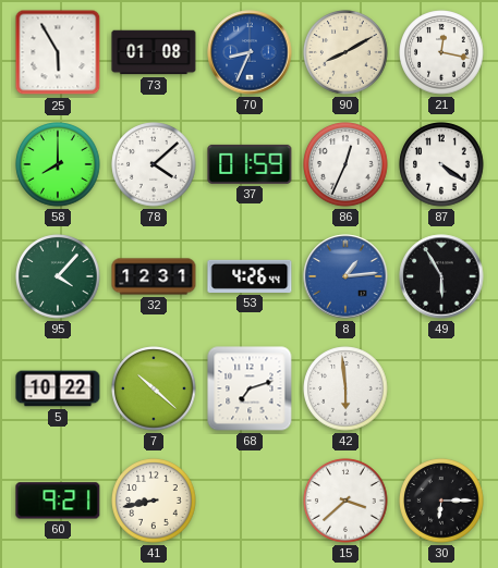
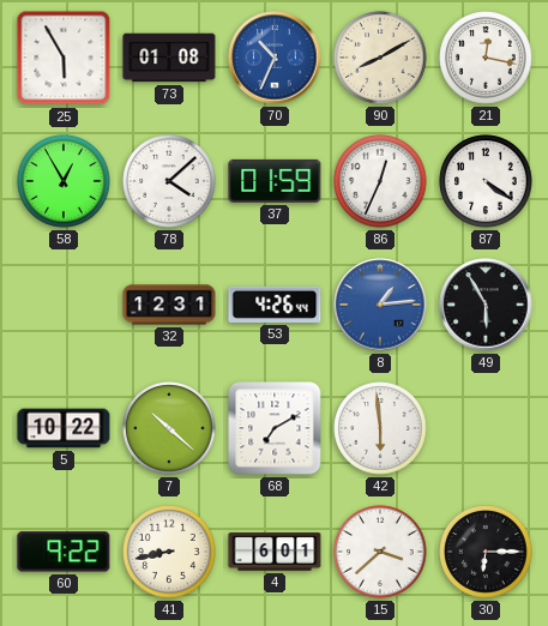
70: 8:34 -> 10:34
58: 8:00 -> 12:55
95: 4:07 -> none
68: 7:12 -> 7:10
60: 9:21 -> 9:22
4: none -> 6:01
